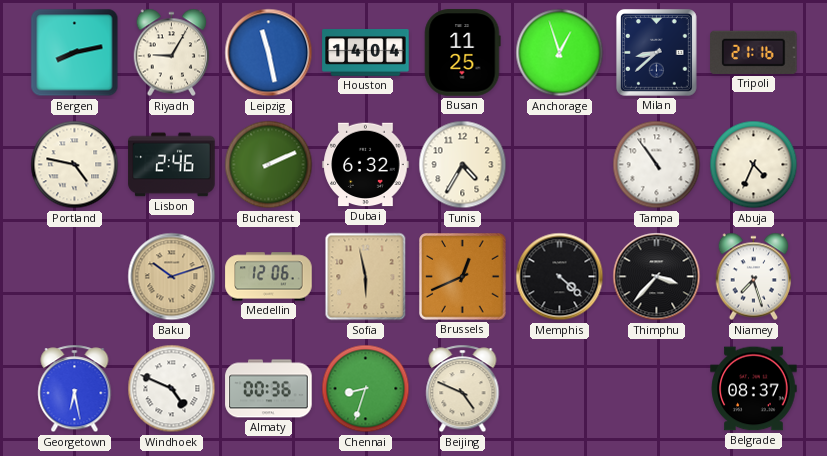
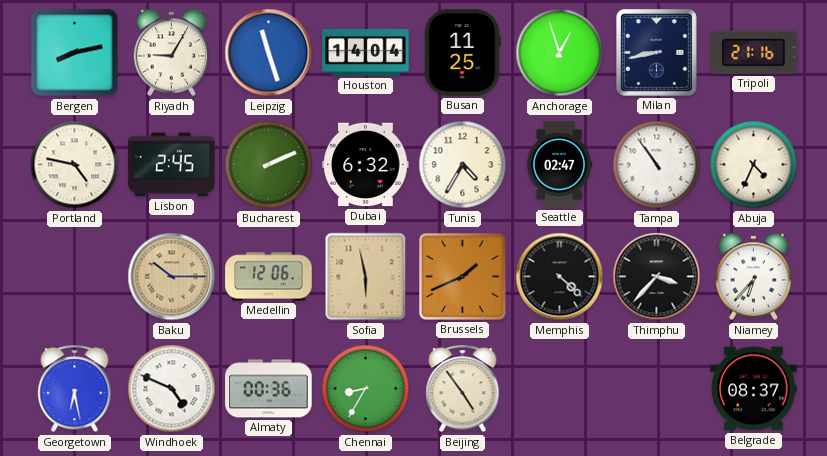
Leipzig: 11:28 -> 11:27
Milan: 8:38 -> 8:43
Lisbon: 2:46 -> 2:45
Seattle: none -> 02:47
Baku: 10:12 -> 10:15
Brussels: 12:41 -> 1:41
Niamey: 7:27 -> 6:37
Chennai: 8:33 -> 8:35
Beijing: 4:49 -> 4:54
